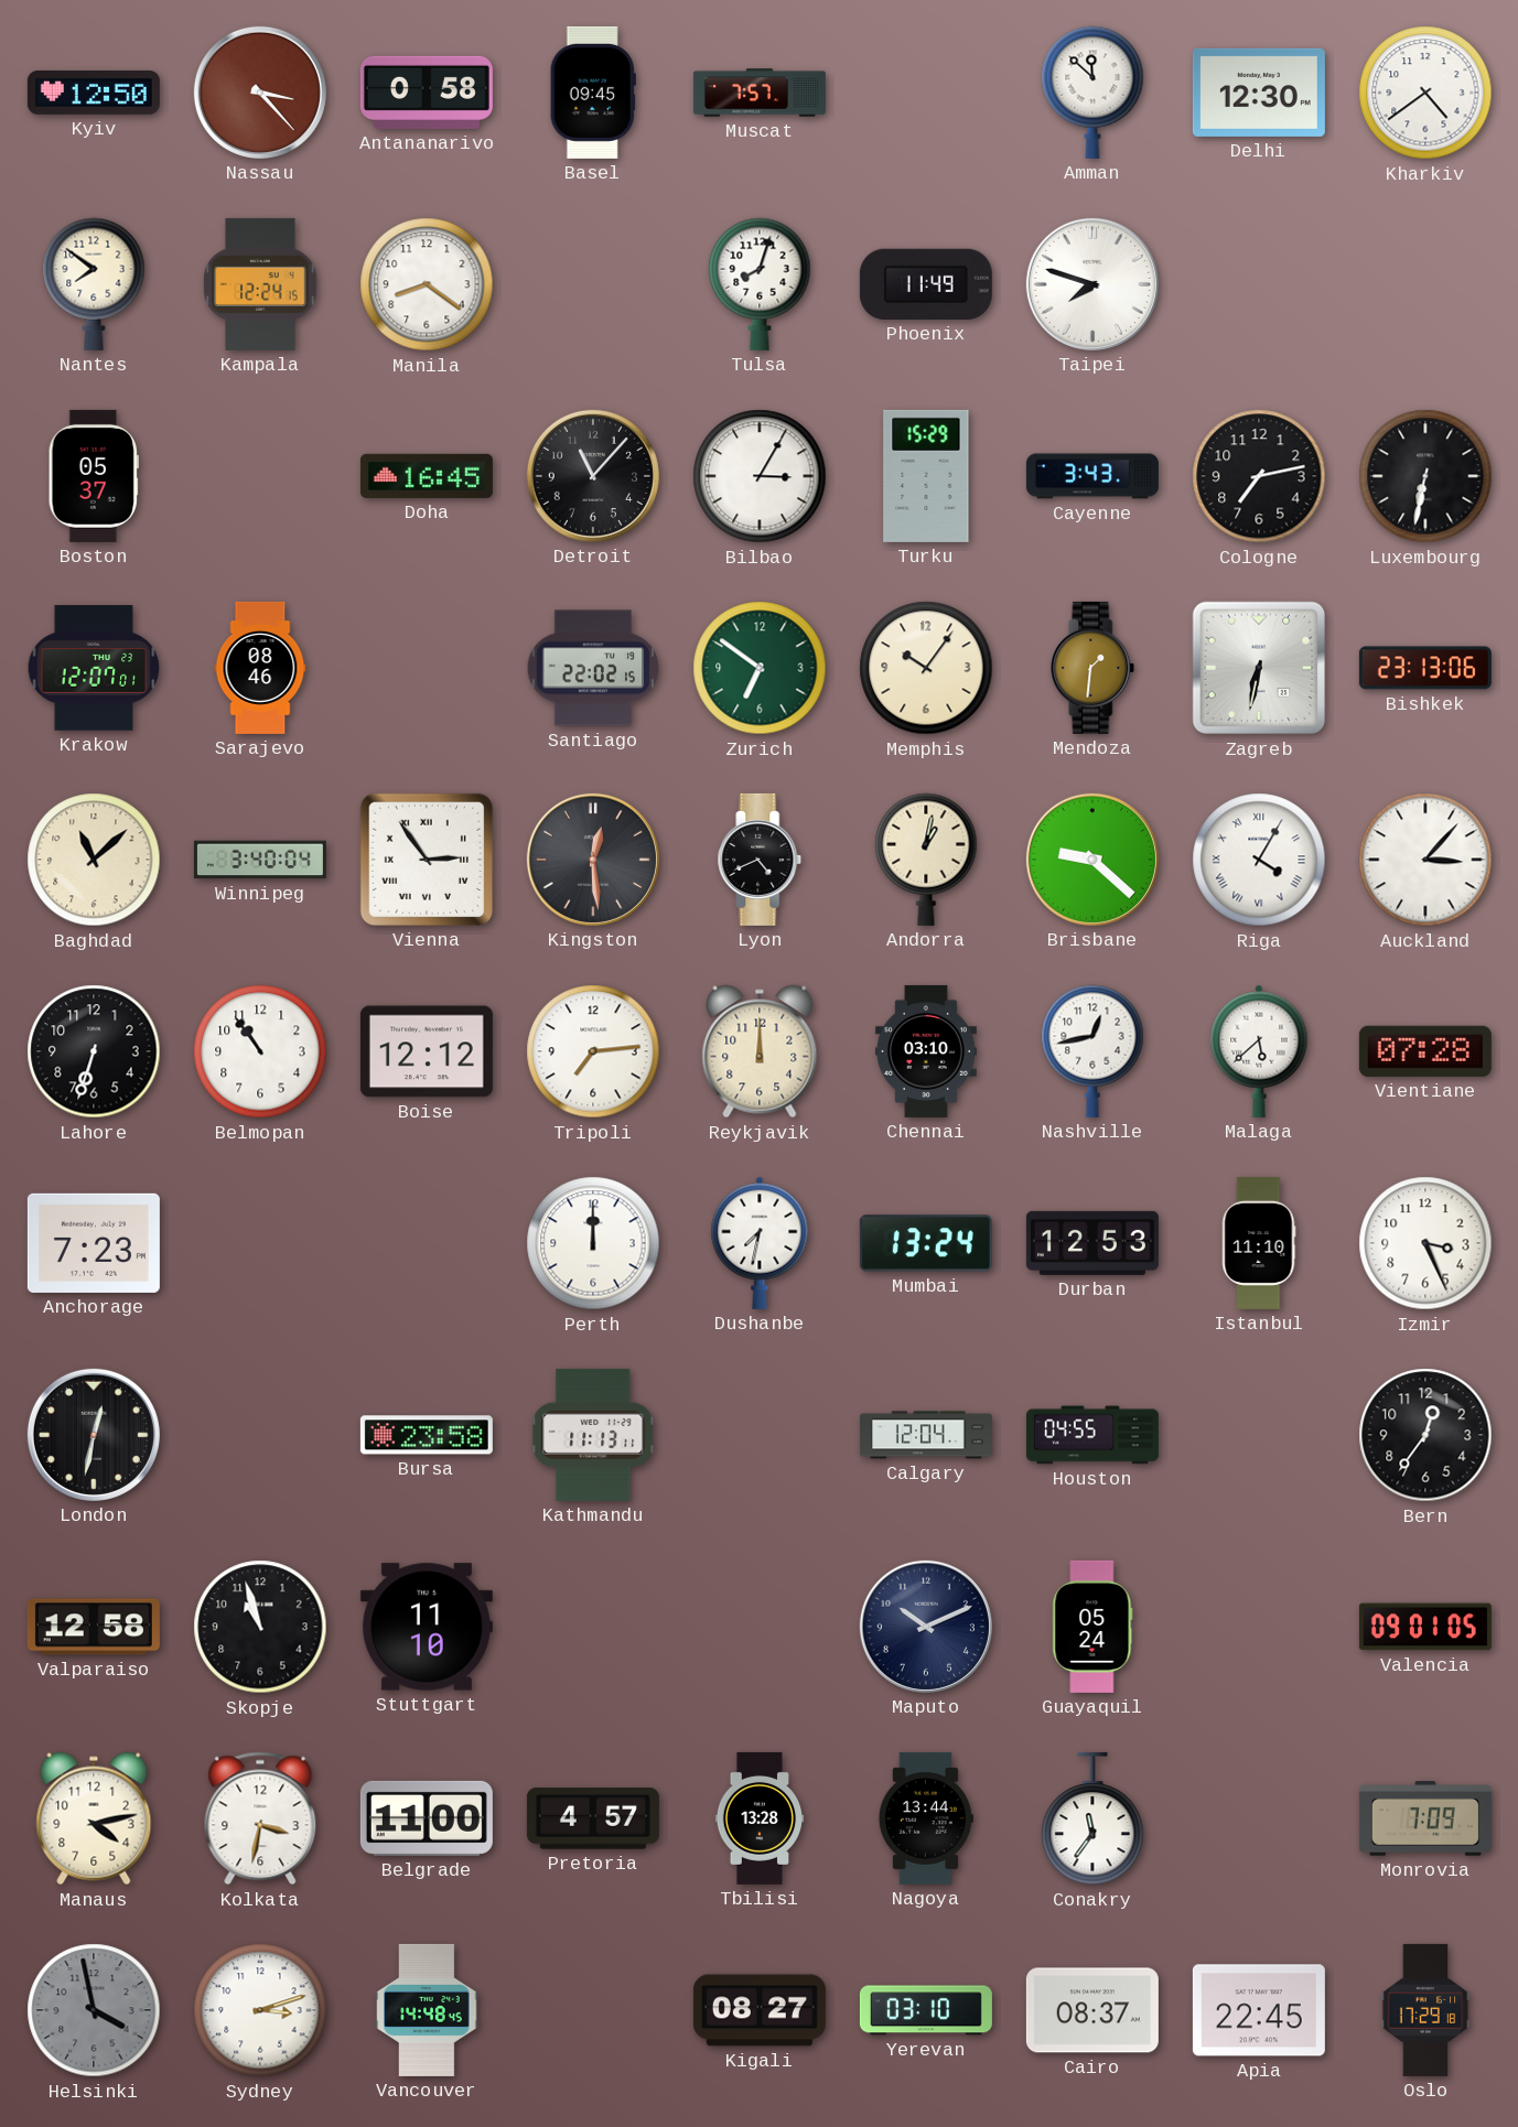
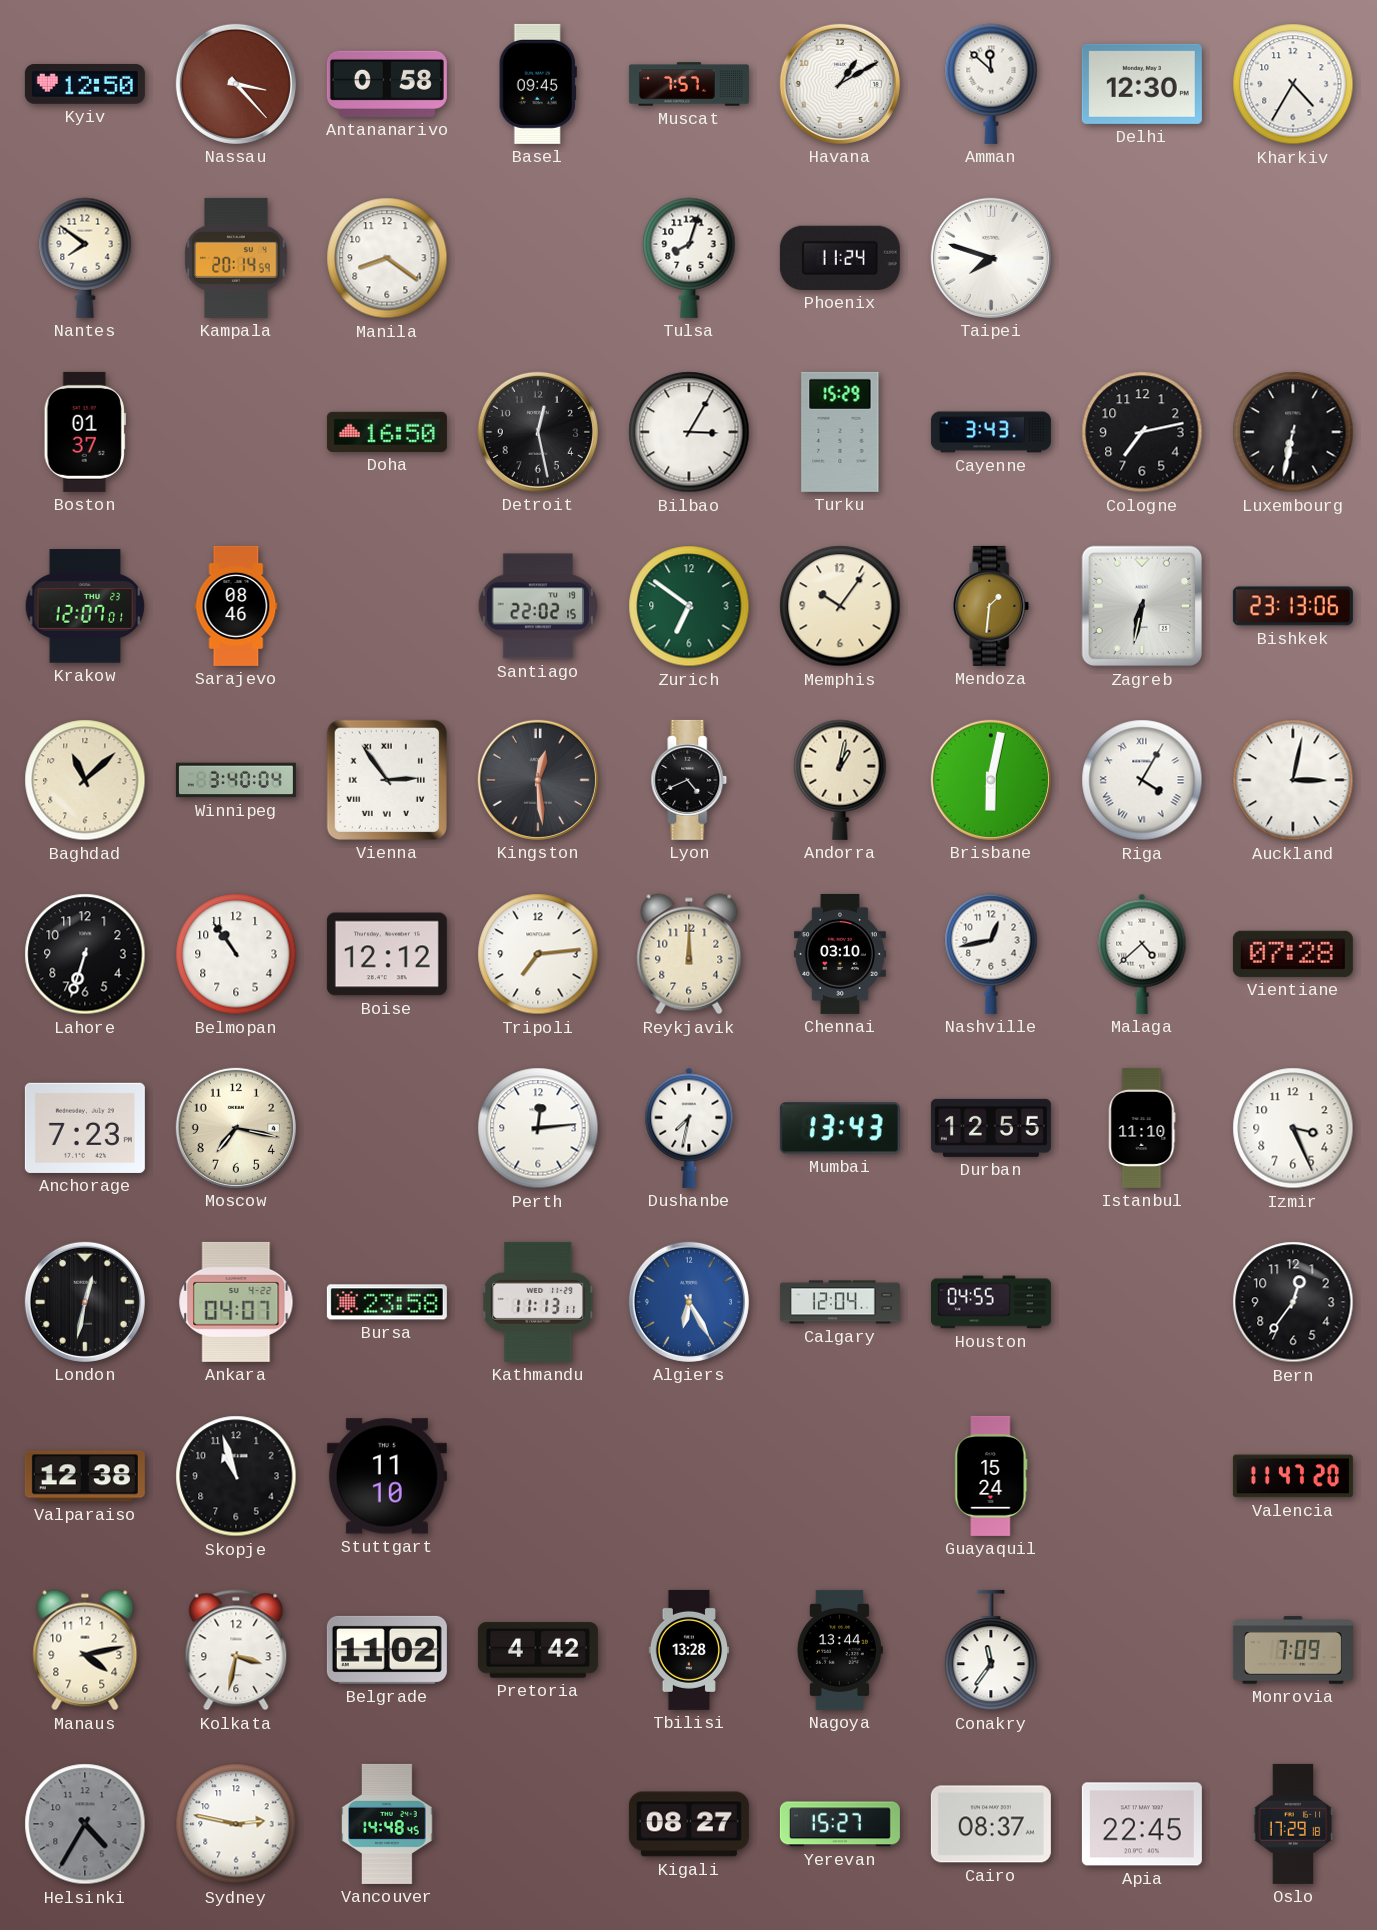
Havana: none -> 1:10
Kharkiv: 4:39 -> 4:35
Kampala: 12:24 -> 20:14
Phoenix: 11:49 -> 11:24
Boston: 05:37 -> 01:37
Doha: 16:45 -> 16:50
Detroit: 11:07 -> 12:28
Brisbane: 9:22 -> 6:02
Auckland: 3:07 -> 3:02
Malaga: 5:38 -> 4:38
Moscow: none -> 7:17
Perth: 12:00 -> 12:14
Mumbai: 13:24 -> 13:43
Durban: 12:53 -> 12:55
Ankara: none -> 04:07
Algiers: none -> 6:25
Valparaiso: 12:58 -> 12:38
Maputo: 10:11 -> none
Guayaquil: 05:24 -> 15:24
Valencia: 09:01 -> 11:47
Belgrade: 11:00 -> 11:02
Pretoria: 4:57 -> 4:42
Helsinki: 3:58 -> 4:35
Sydney: 3:12 -> 2:47
Yerevan: 03:10 -> 15:27
